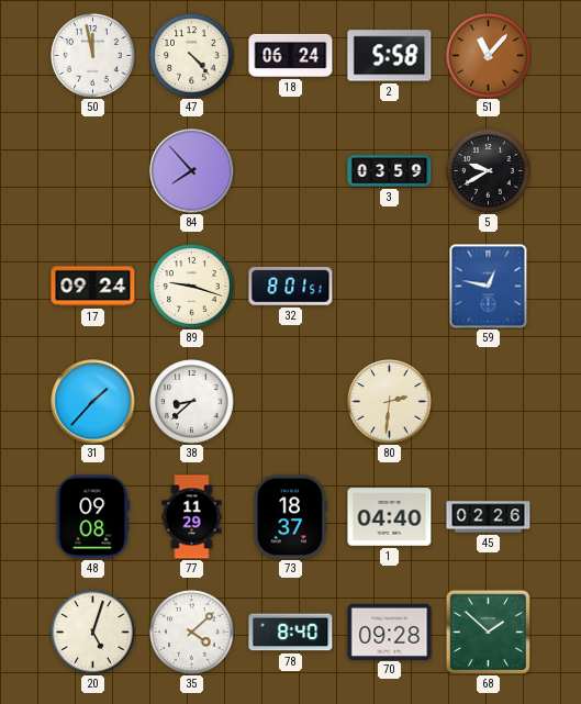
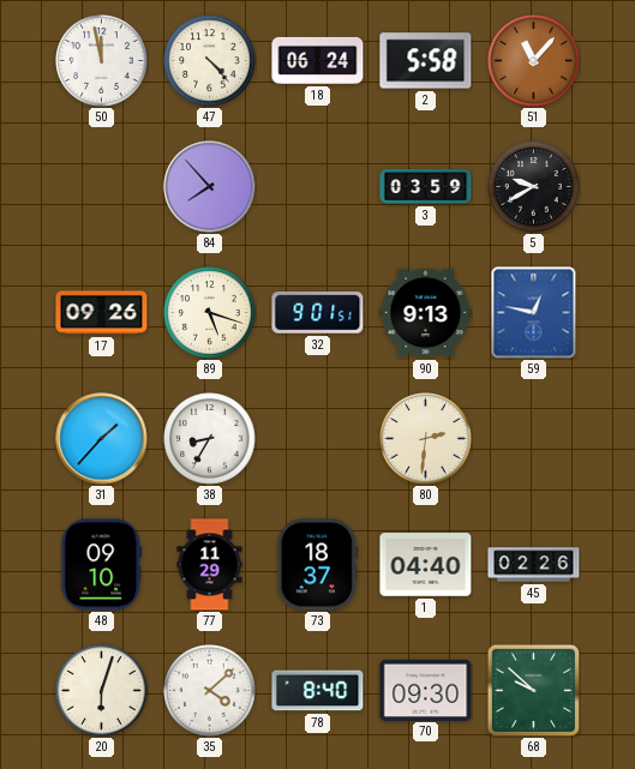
17: 09:24 -> 09:26
89: 9:18 -> 5:18
32: 8:01 -> 9:01
90: none -> 9:13
38: 8:38 -> 8:35
48: 09:08 -> 09:10
20: 5:03 -> 6:03
70: 09:28 -> 09:30
68: 1:52 -> 9:52
